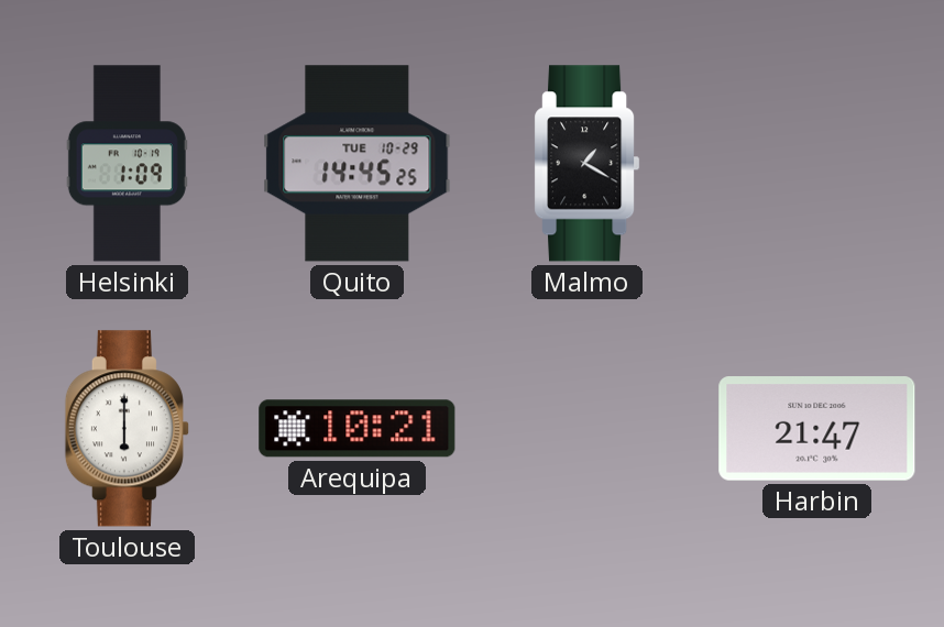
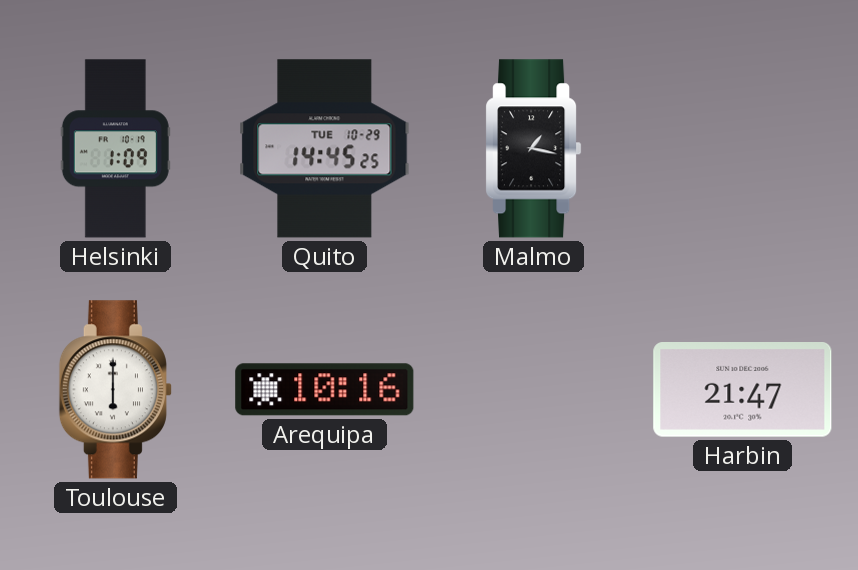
Malmo: 1:20 -> 1:17
Arequipa: 10:21 -> 10:16
